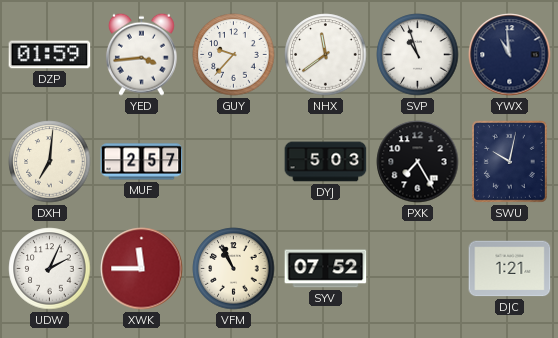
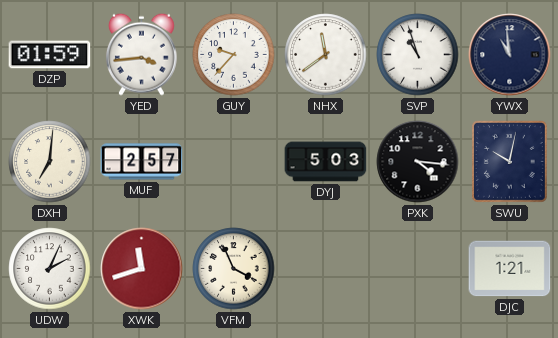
PXK: 7:25 -> 4:16
XWK: 11:45 -> 11:42
VFM: 10:56 -> 3:56
SYV: 07:52 -> none
